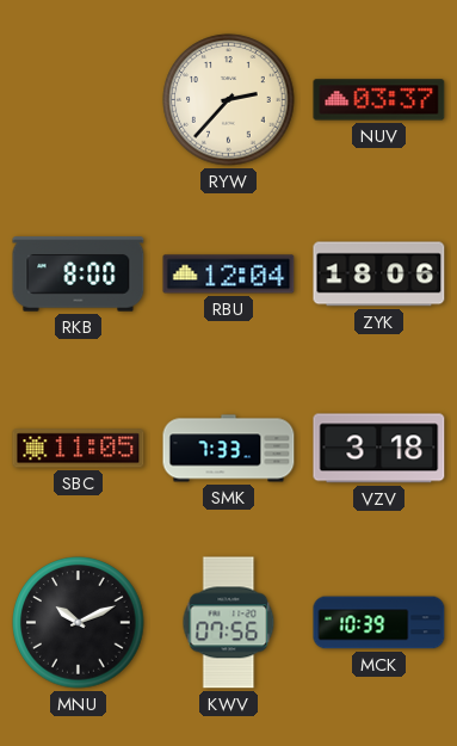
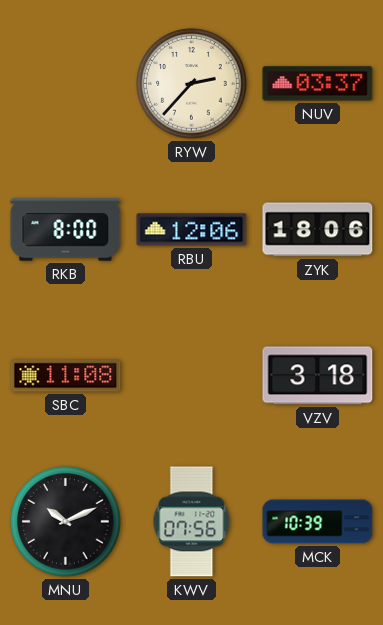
RBU: 12:04 -> 12:06
SBC: 11:05 -> 11:08
SMK: 7:33 -> none
